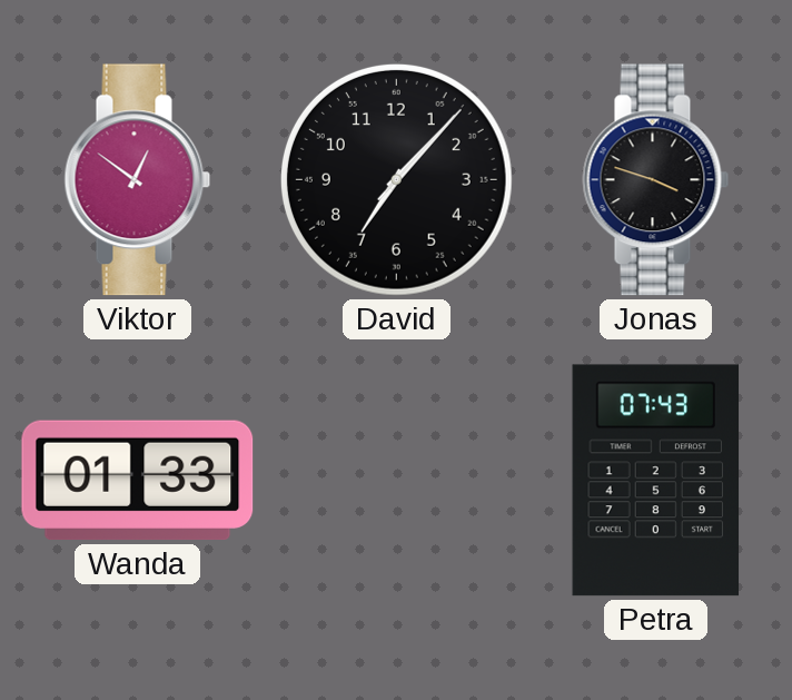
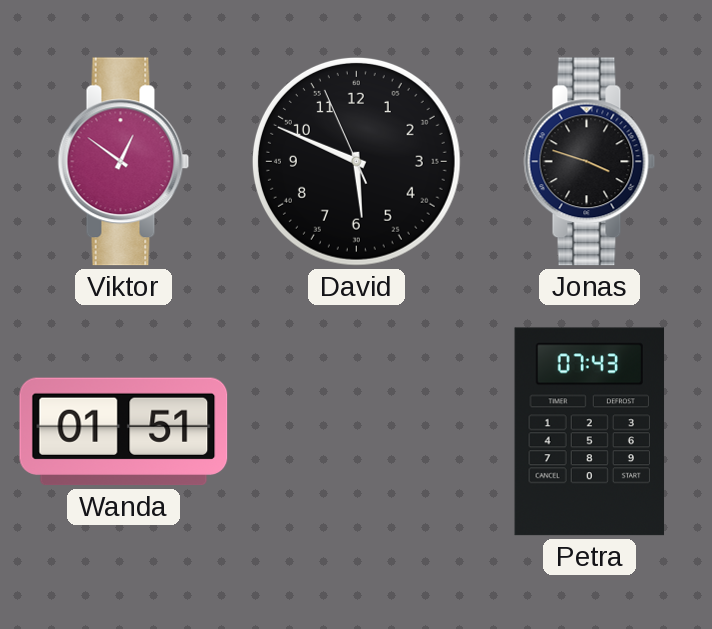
David: 7:07 -> 5:48
Wanda: 01:33 -> 01:51
